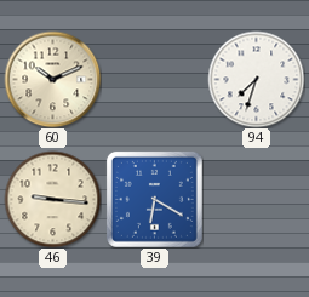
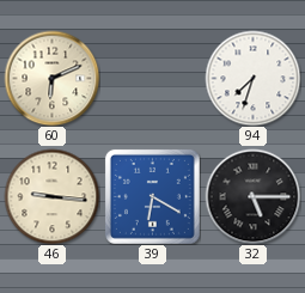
60: 10:11 -> 6:11
32: none -> 5:15
